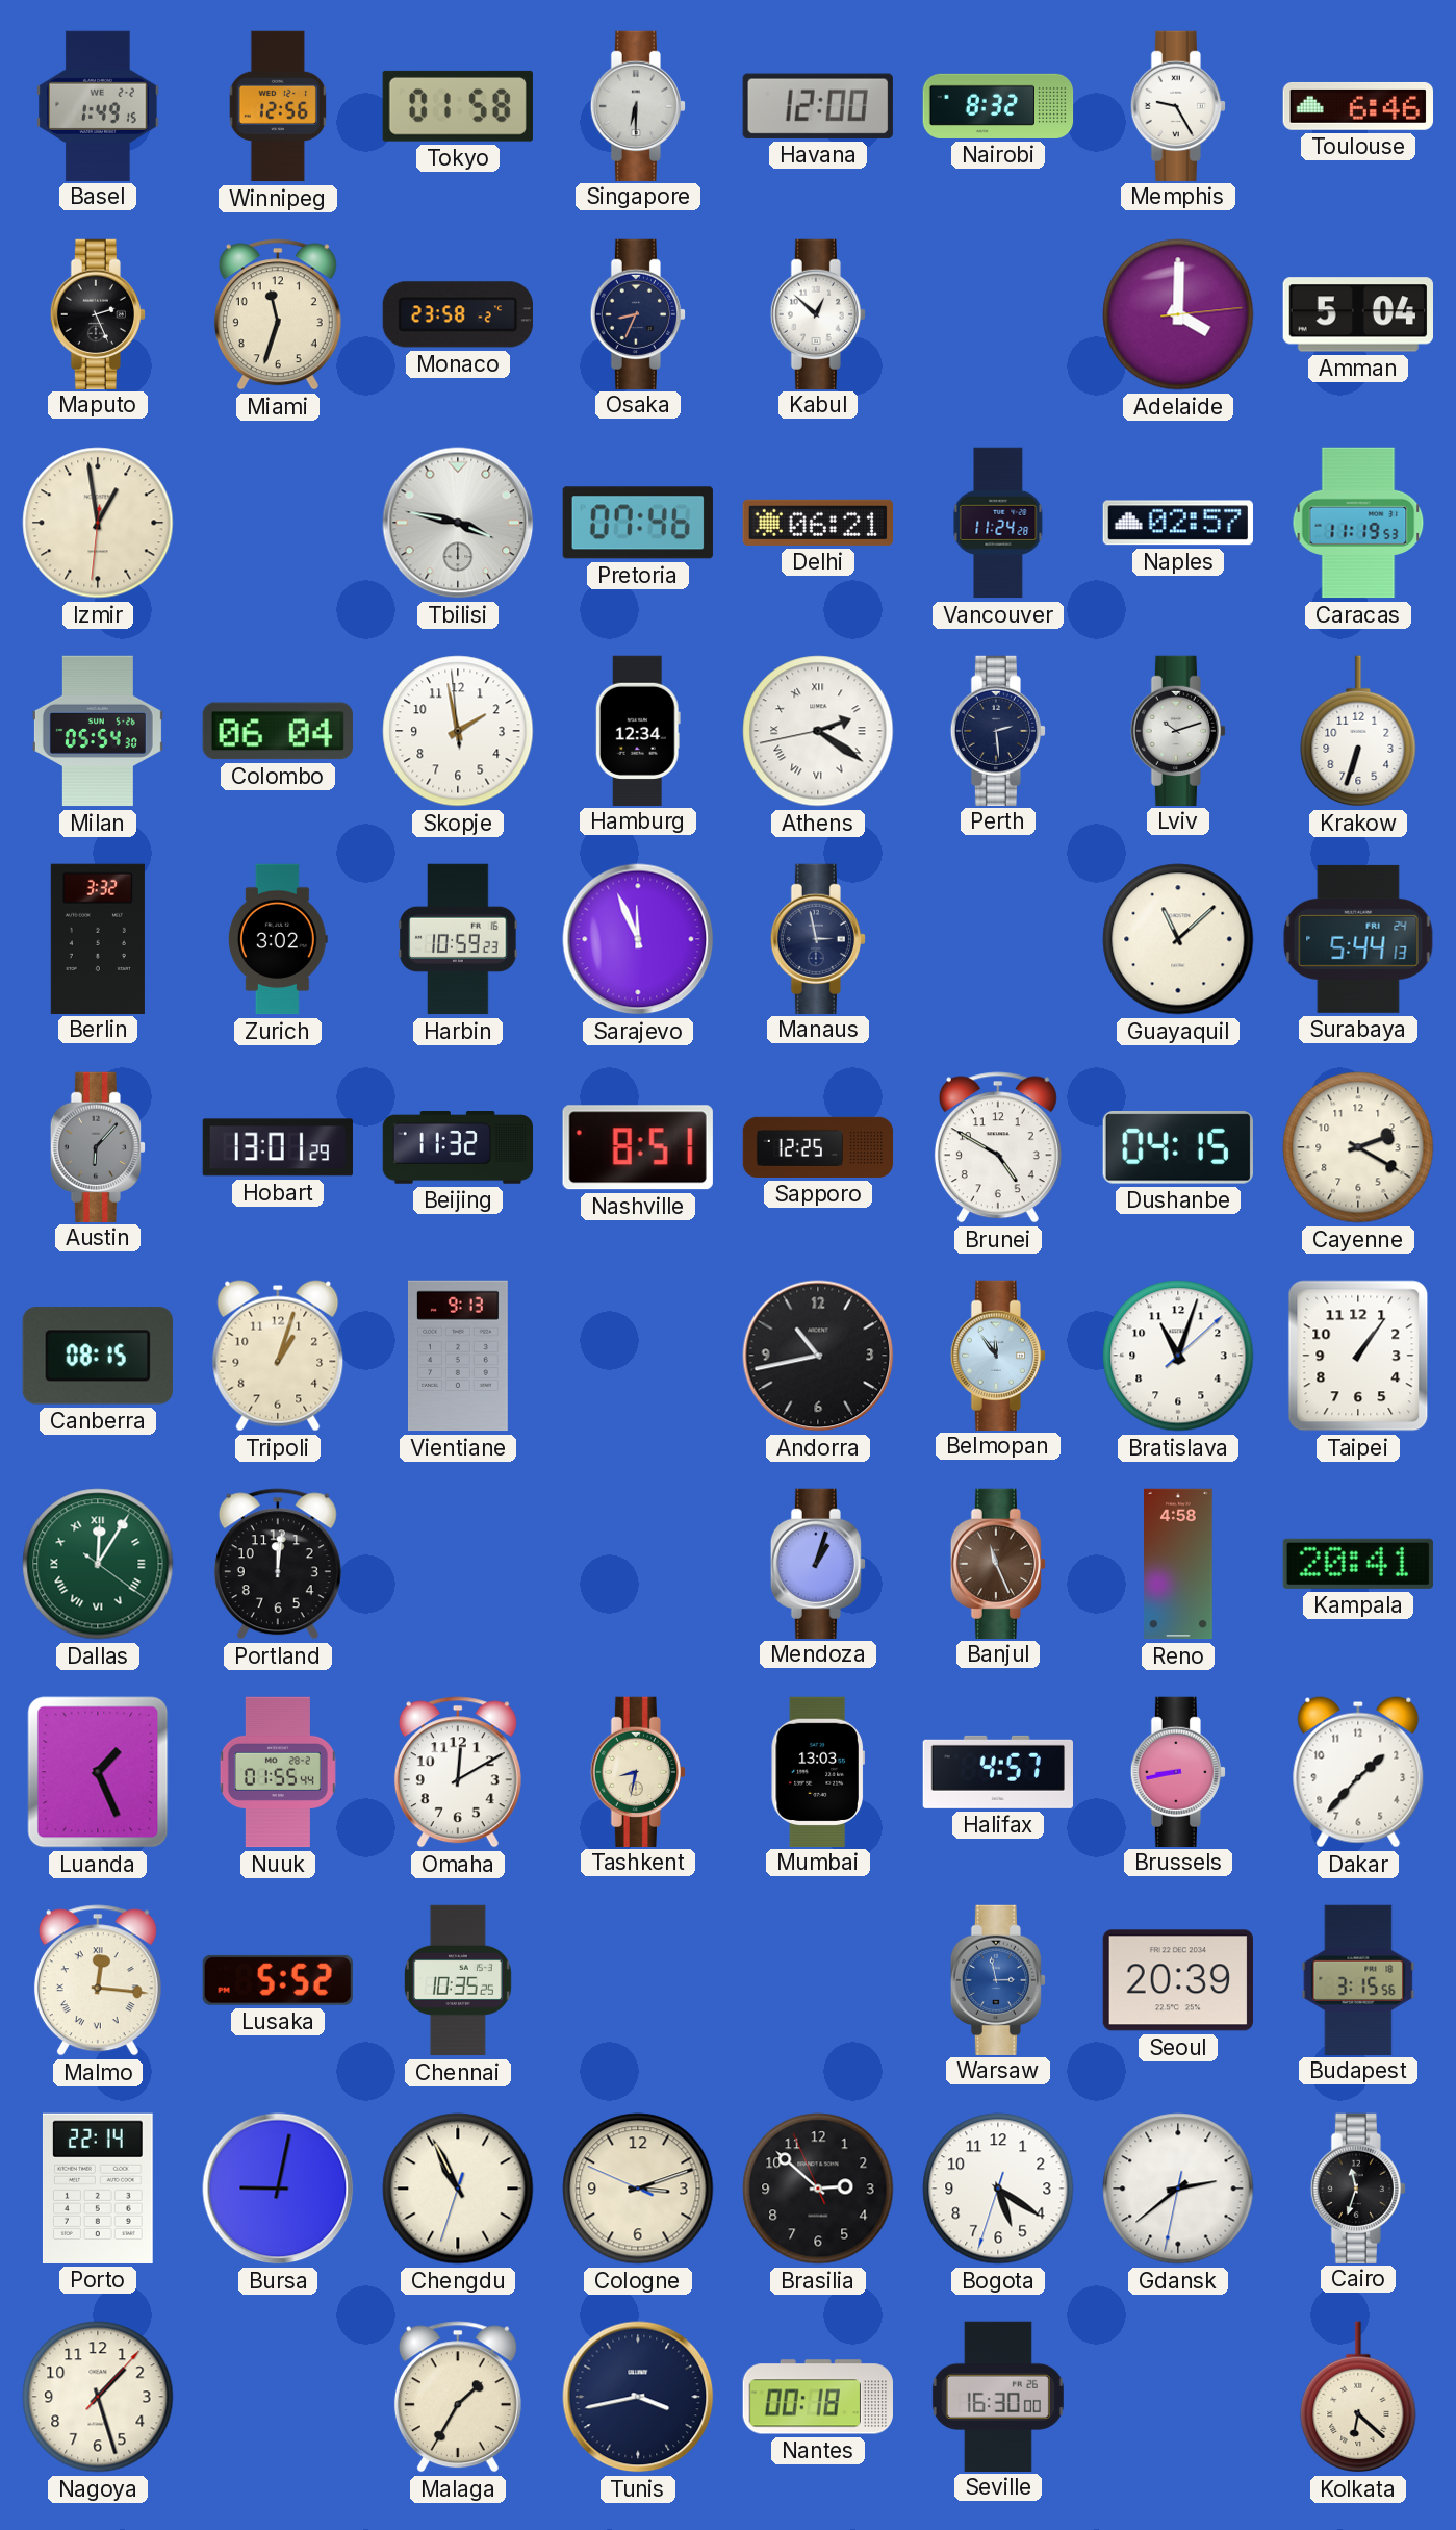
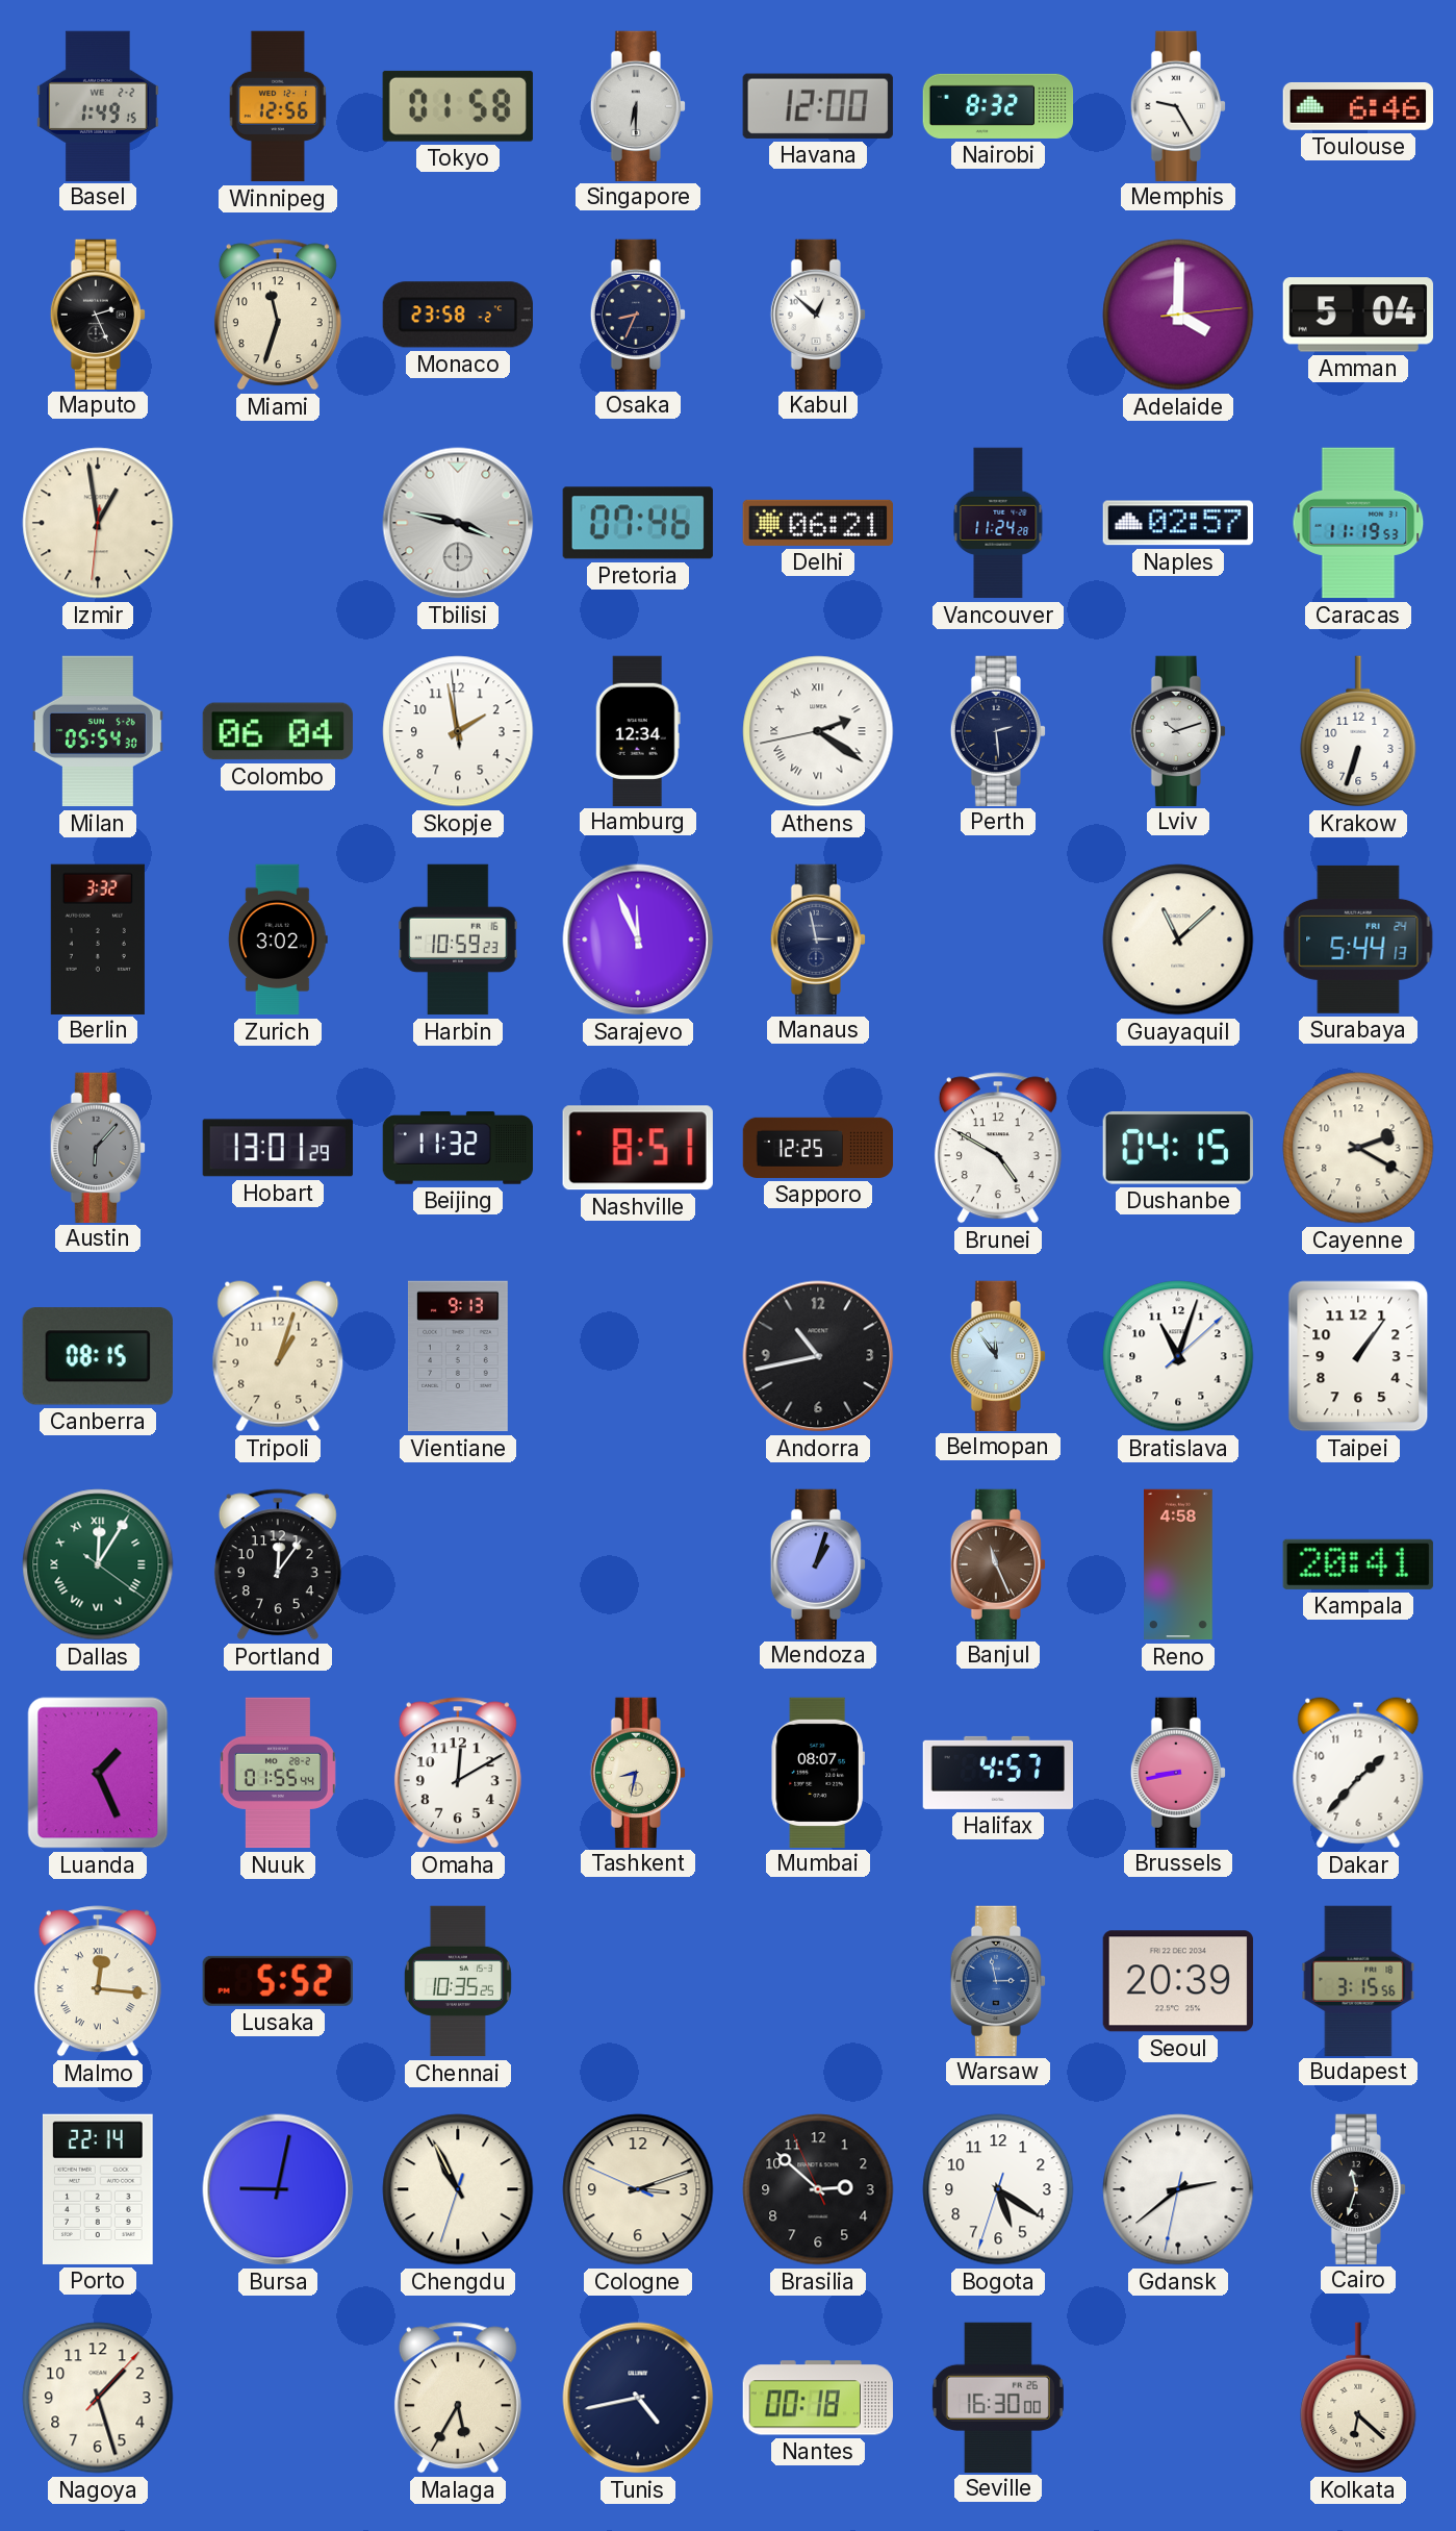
Portland: 12:01 -> 12:06
Mumbai: 13:03 -> 08:07
Malaga: 1:35 -> 5:35
Tunis: 3:43 -> 4:43
